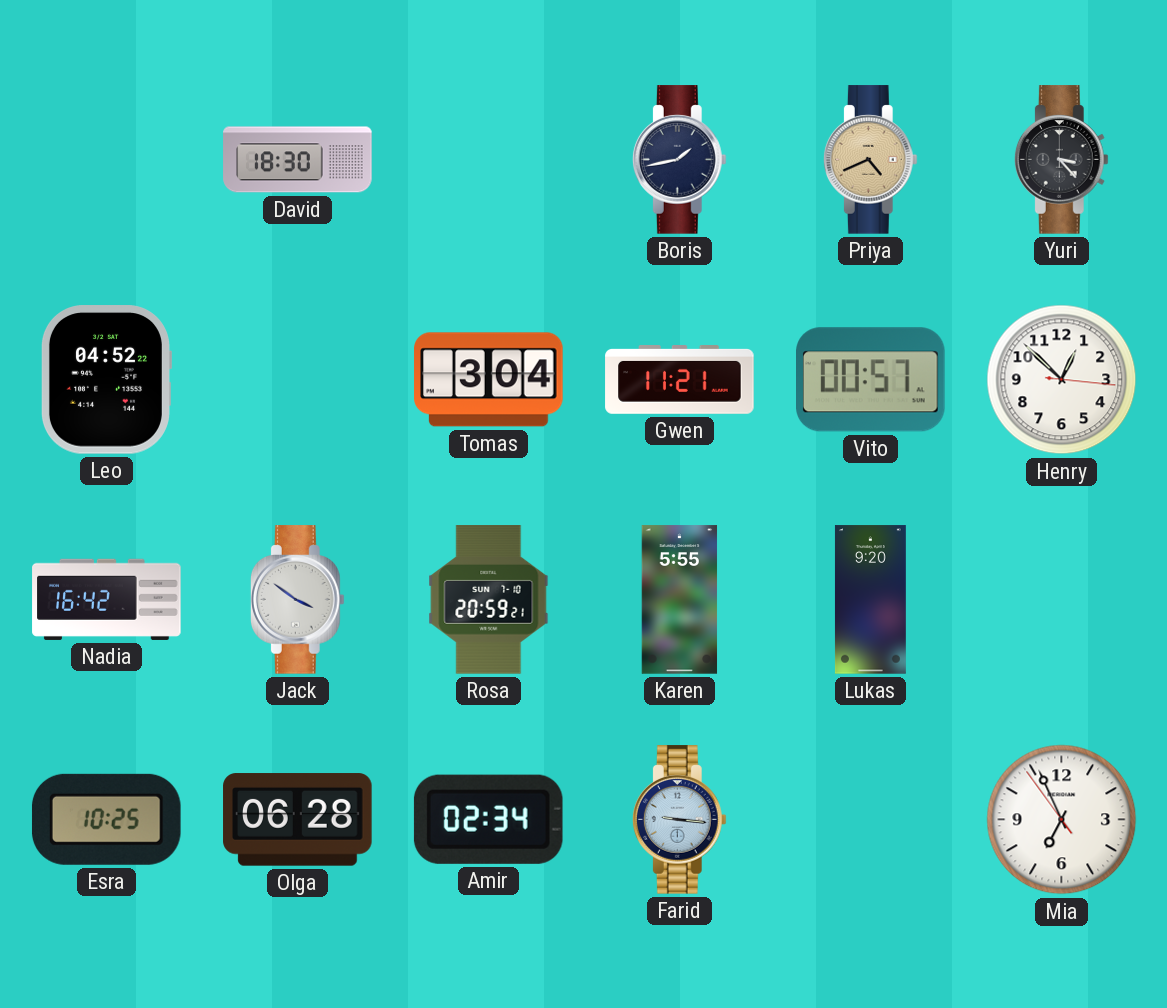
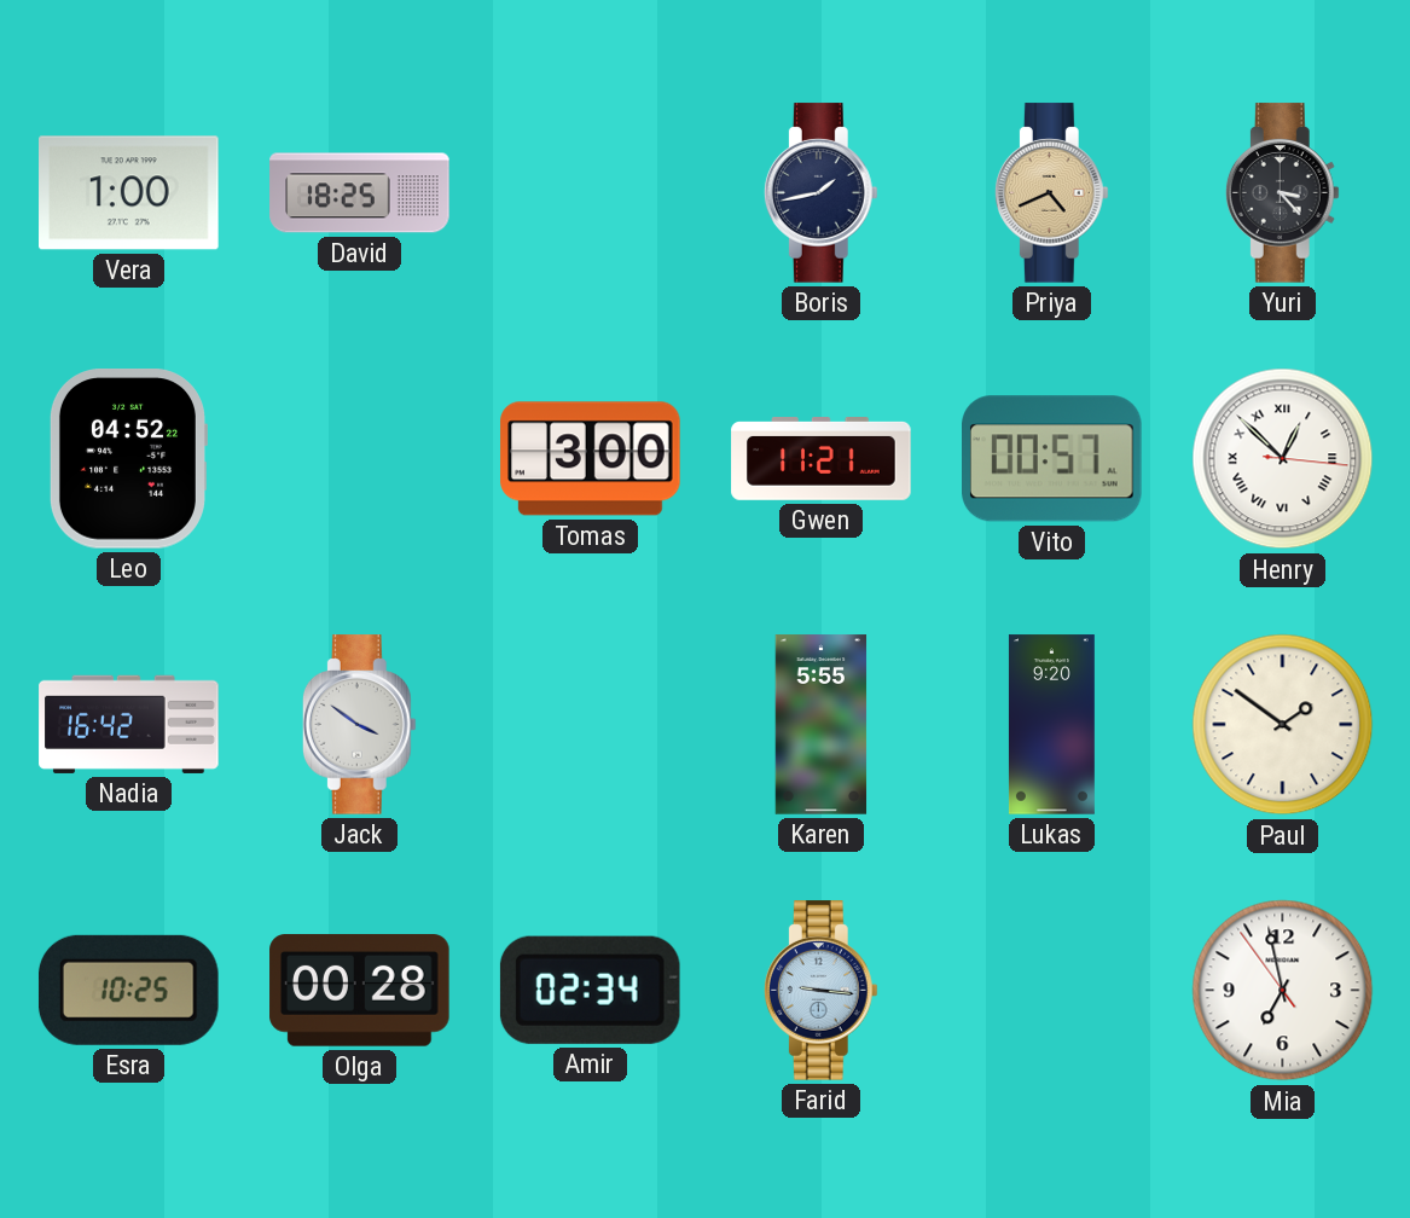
Vera: none -> 1:00
David: 18:30 -> 18:25
Tomas: 3:04 -> 3:00
Henry numerals: Arabic -> Roman
Rosa: 20:59 -> none
Paul: none -> 1:51
Olga: 06:28 -> 00:28
Mia: 6:55 -> 6:57
